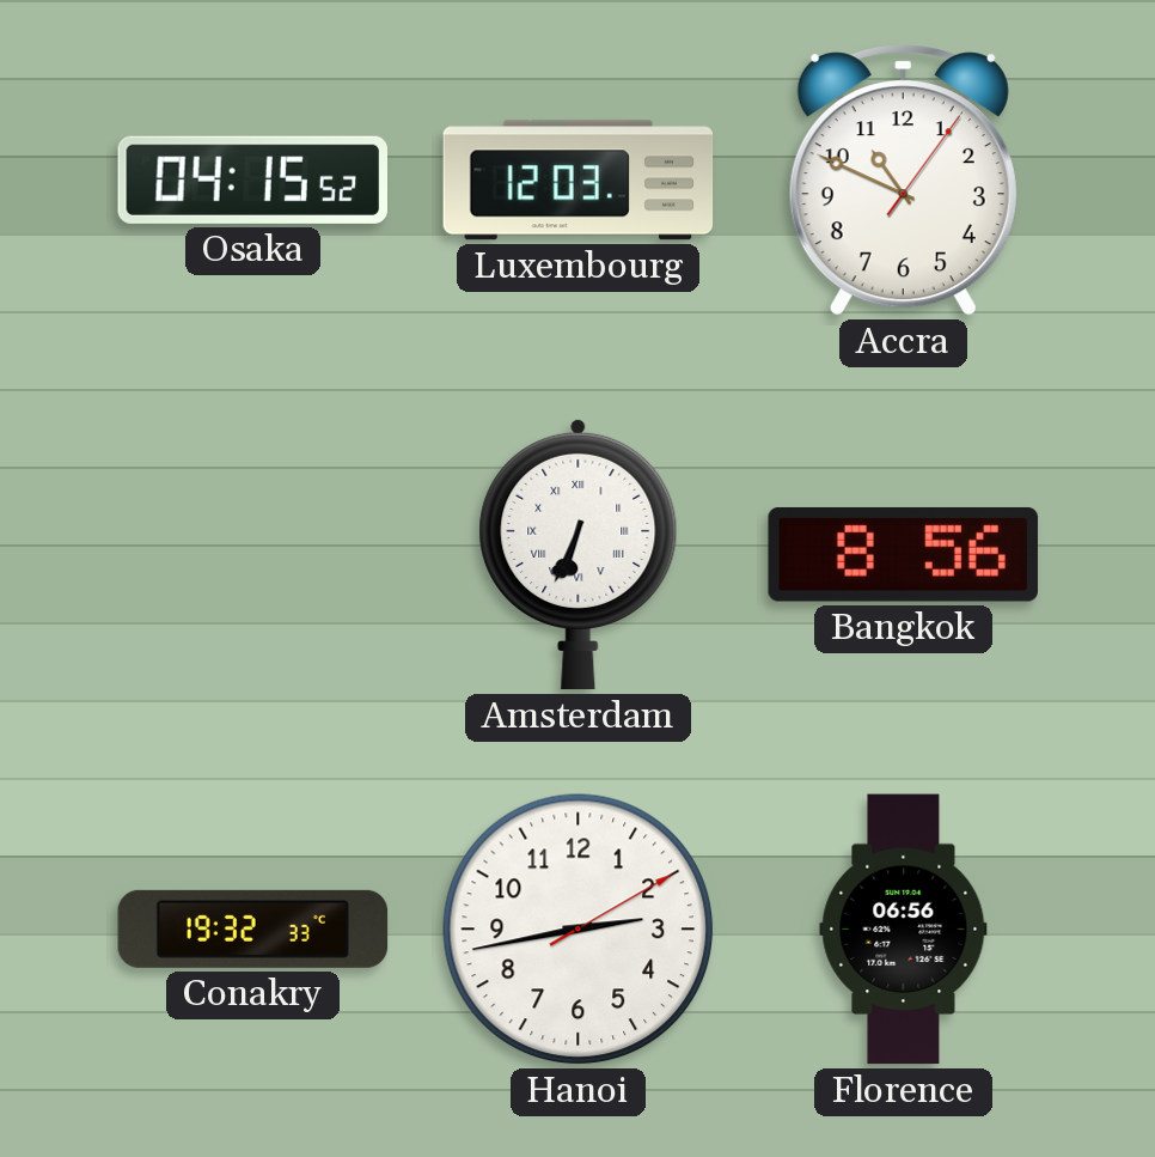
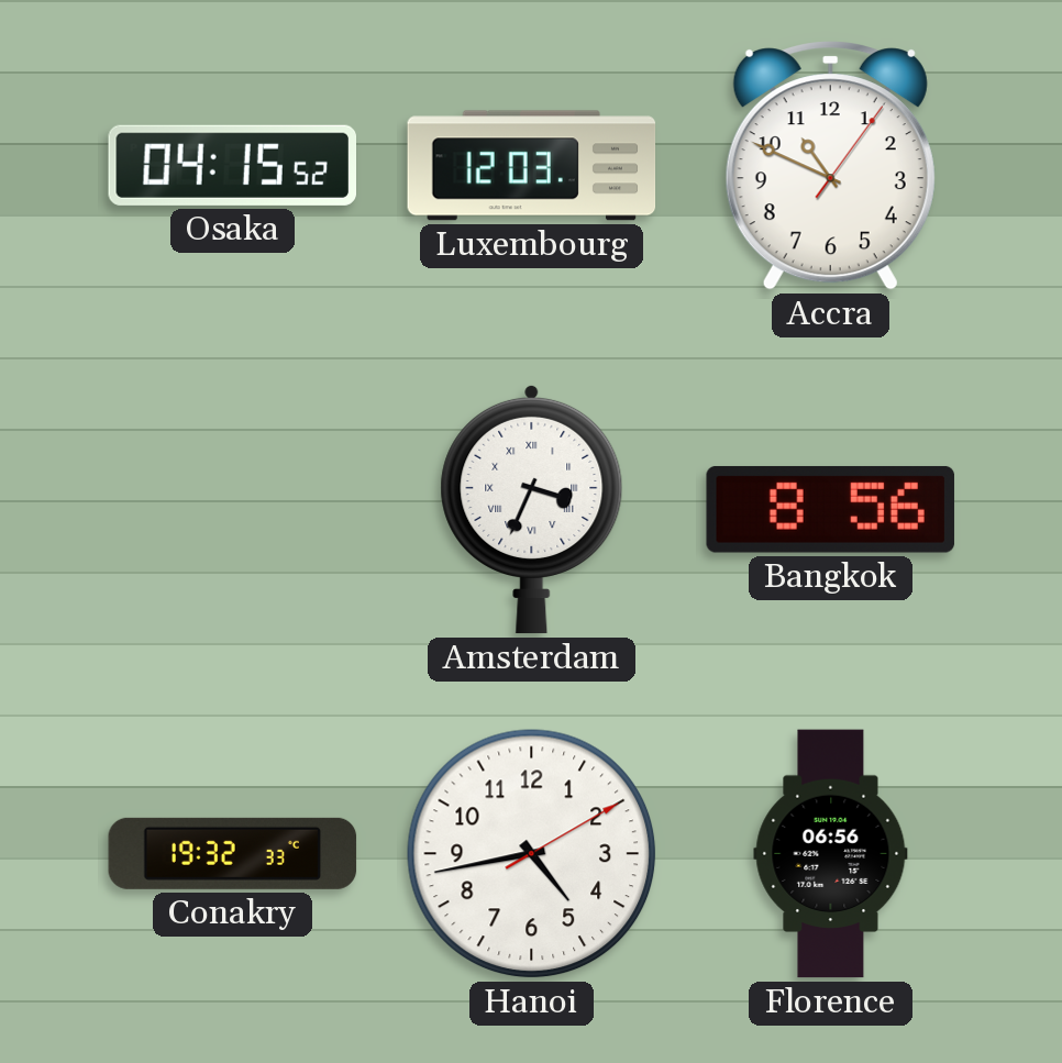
Amsterdam: 6:34 -> 3:34
Hanoi: 2:43 -> 4:43
